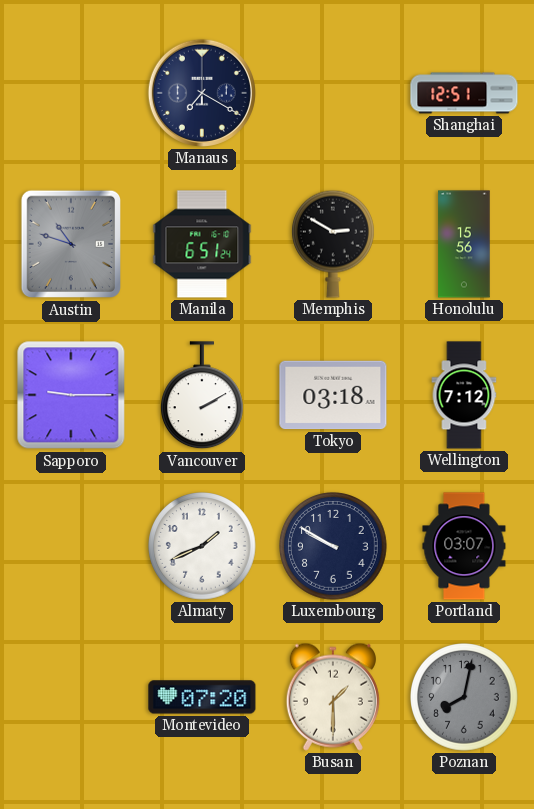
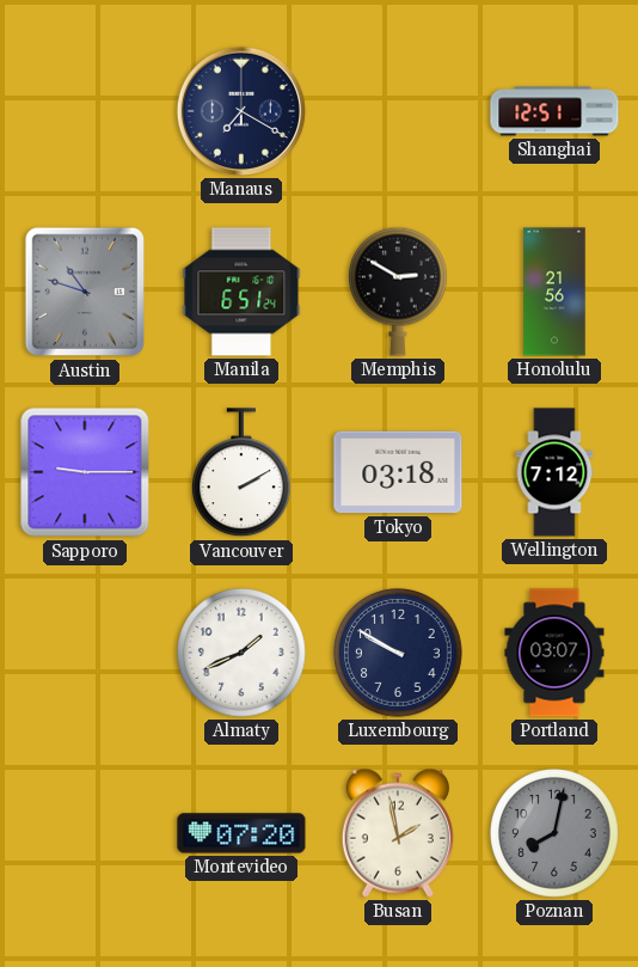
Honolulu: 15:56 -> 21:56
Busan: 1:30 -> 1:58
